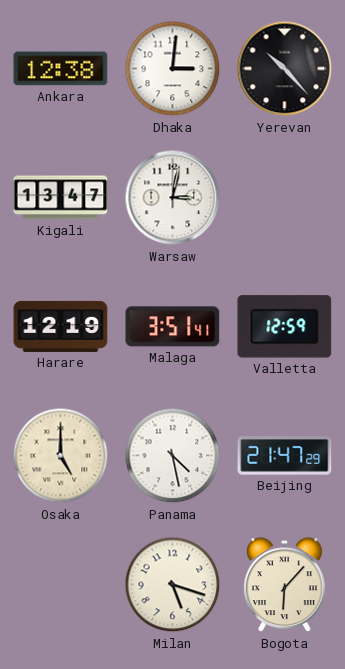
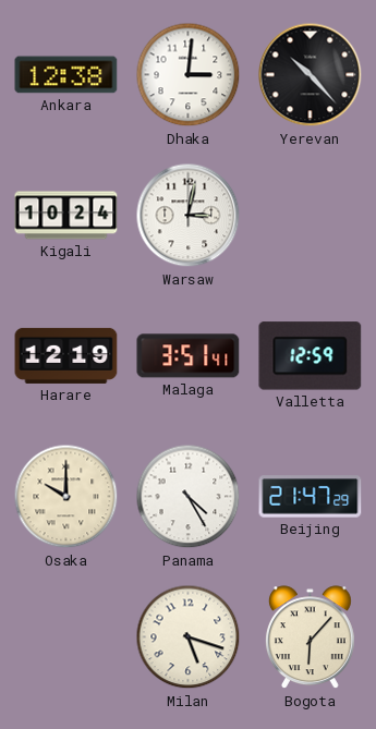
Kigali: 13:47 -> 10:24
Osaka: 5:00 -> 10:00
Panama: 4:28 -> 4:25
